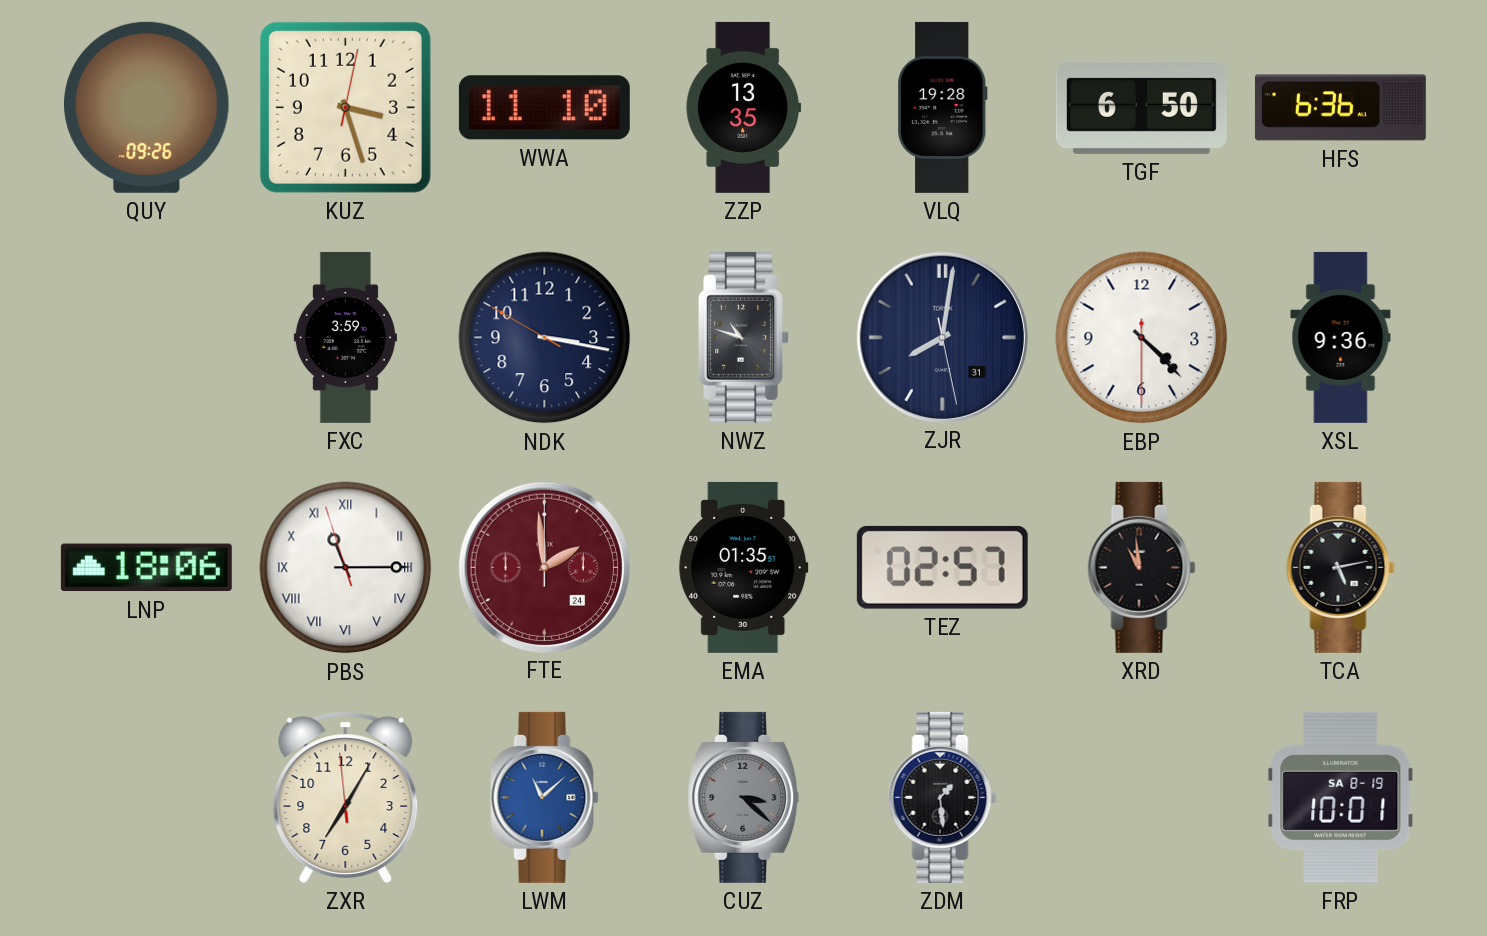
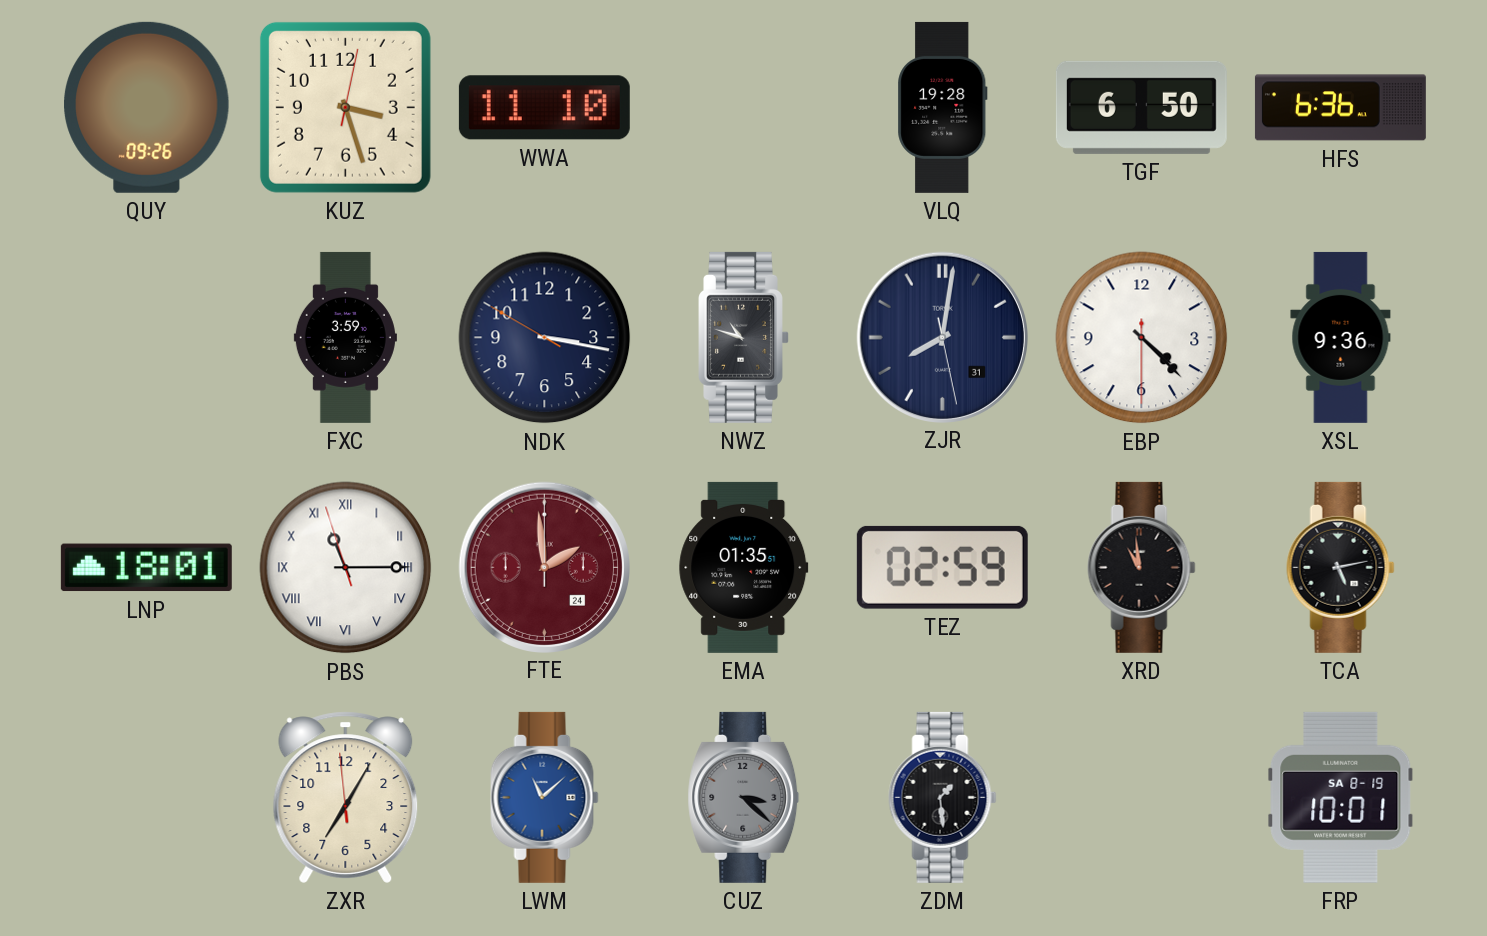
ZZP: 13:35 -> none
LNP: 18:06 -> 18:01
TEZ: 02:57 -> 02:59
